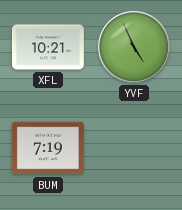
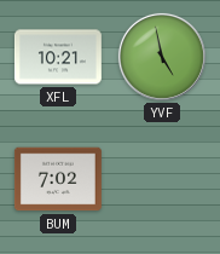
YVF: 4:56 -> 4:58
BUM: 7:19 -> 7:02
